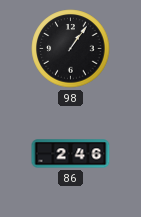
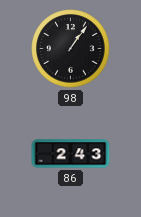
86: 2:46 -> 2:43
